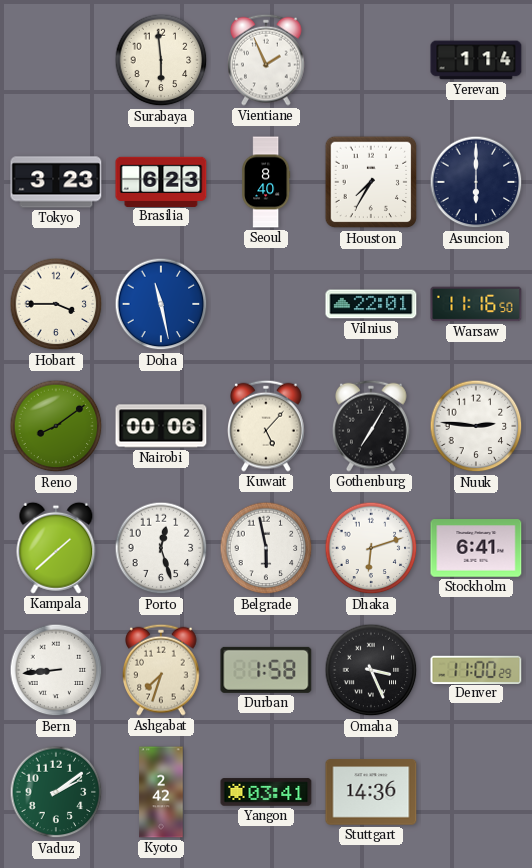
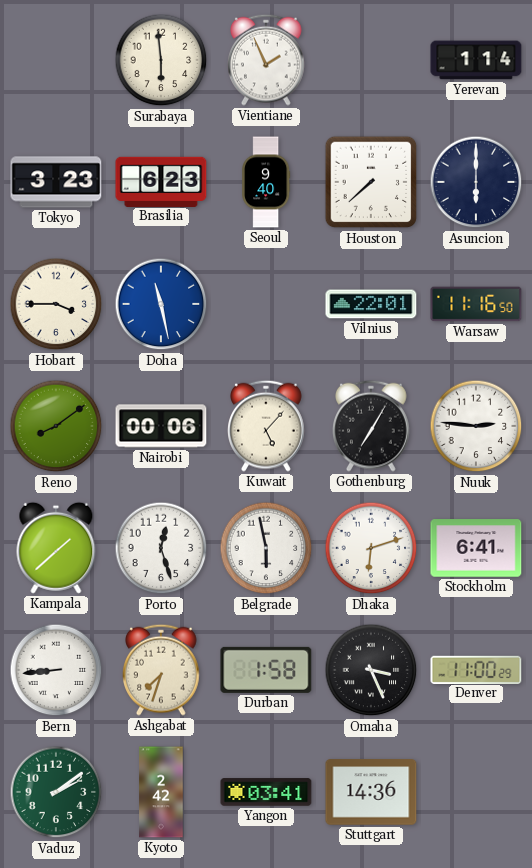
Seoul: 8:40 -> 9:40
Houston: 7:35 -> 7:38
